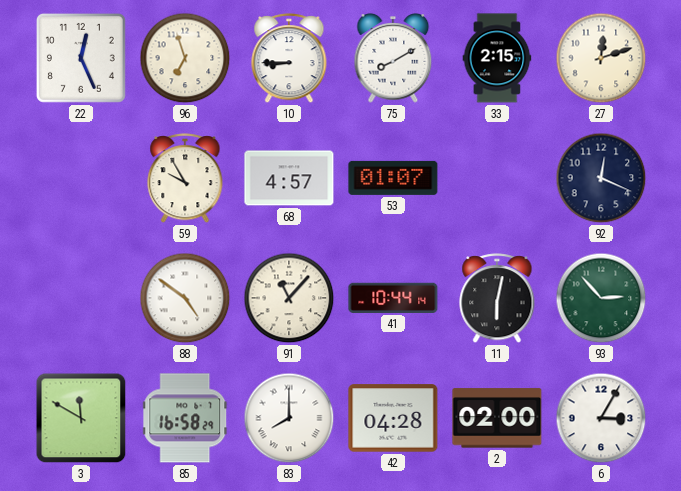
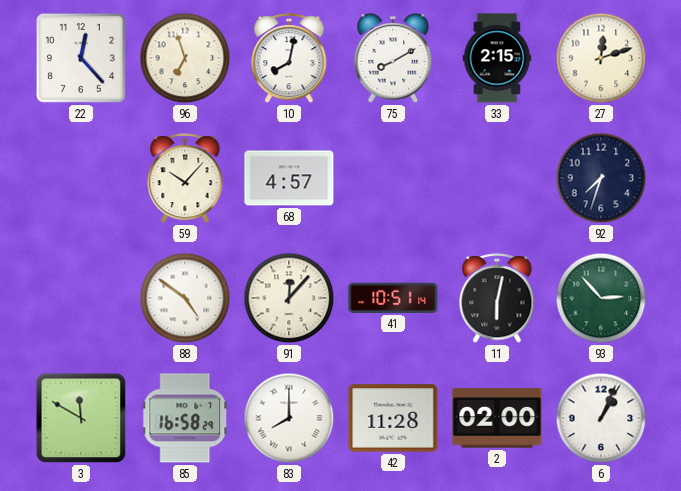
22: 12:26 -> 12:23
10: 8:45 -> 8:02
59: 9:55 -> 10:07
53: 01:07 -> none
92: 12:19 -> 7:33
91: 11:07 -> 12:07
41: 10:44 -> 10:51
42: 04:28 -> 11:28
6: 3:05 -> 1:04
